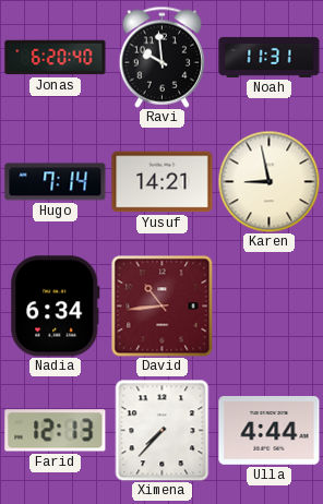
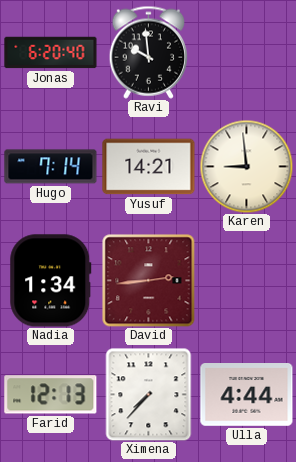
Noah: 11:31 -> none
Karen: 8:58 -> 8:59
Nadia: 6:34 -> 1:34
David: 10:44 -> 2:44
